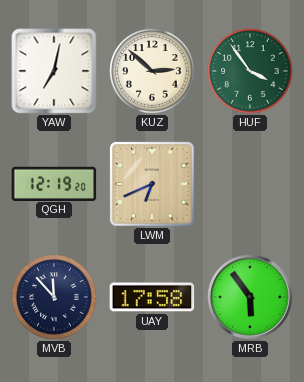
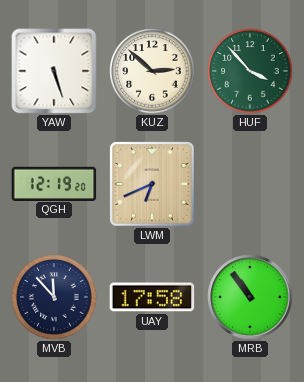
YAW: 7:02 -> 5:27
HUF: 3:54 -> 3:53
MRB: 5:54 -> 10:54
